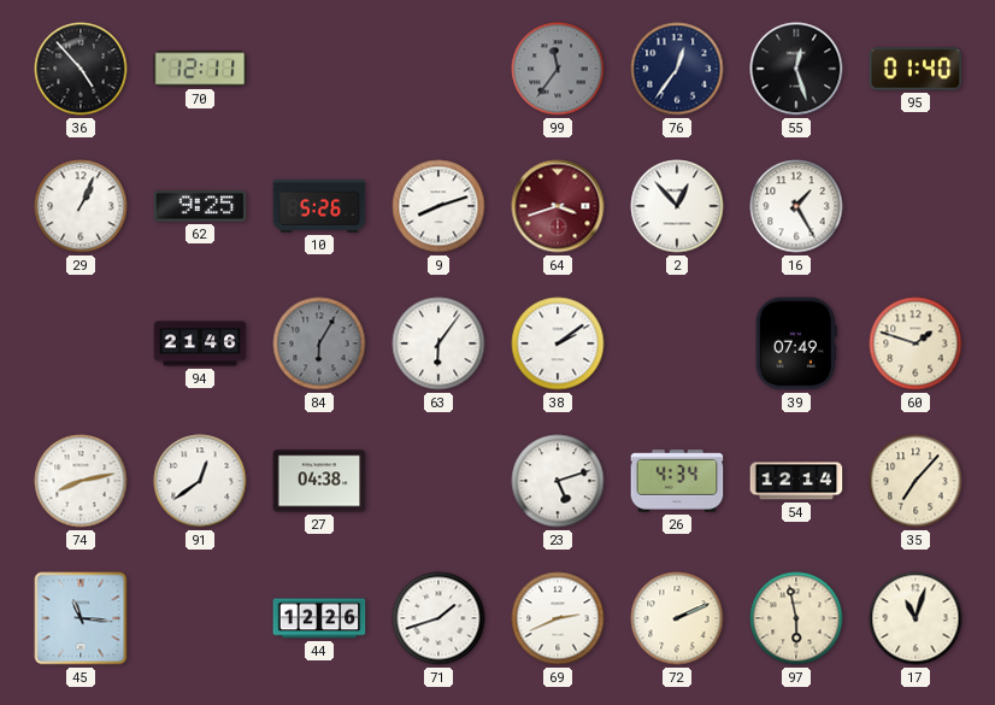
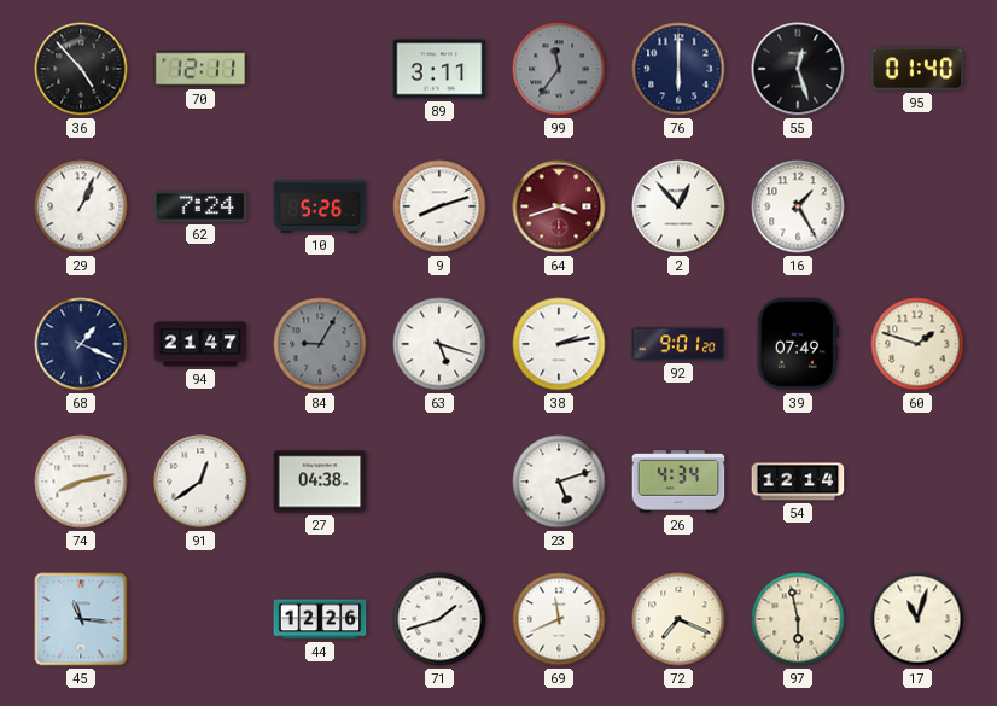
89: none -> 3:11
76: 12:36 -> 6:00
62: 9:25 -> 7:24
68: none -> 1:19
94: 21:46 -> 21:47
84: 6:05 -> 9:05
63: 6:06 -> 5:18
38: 2:09 -> 2:13
92: none -> 9:01
35: 7:07 -> none
69: 2:41 -> 11:41
72: 2:11 -> 7:19
